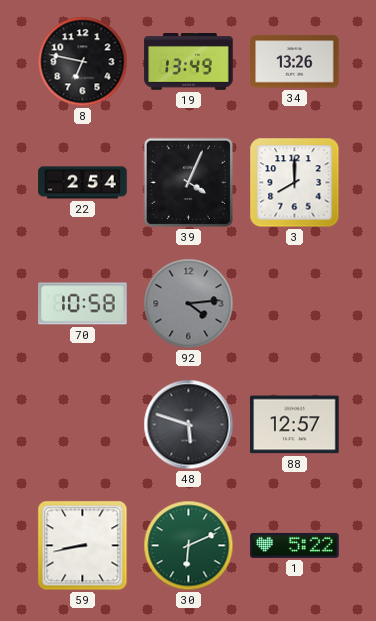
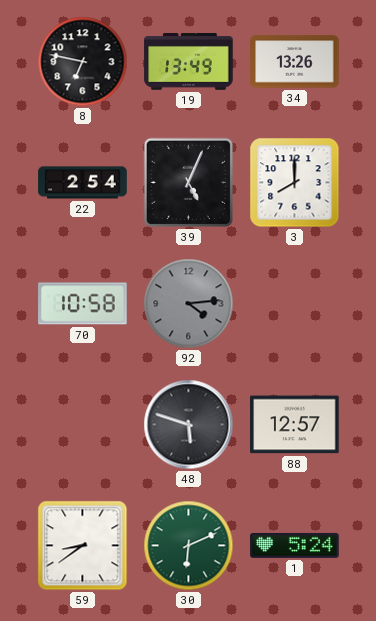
39: 4:04 -> 5:04
59: 8:43 -> 8:39
1: 5:22 -> 5:24
